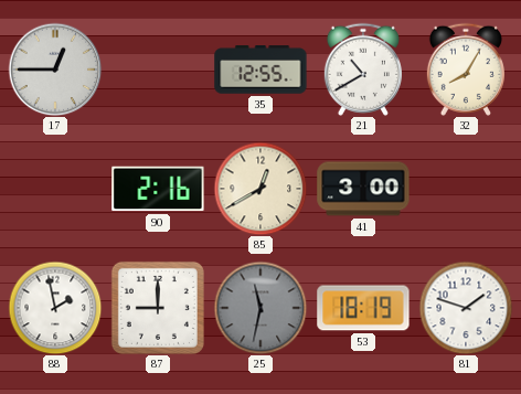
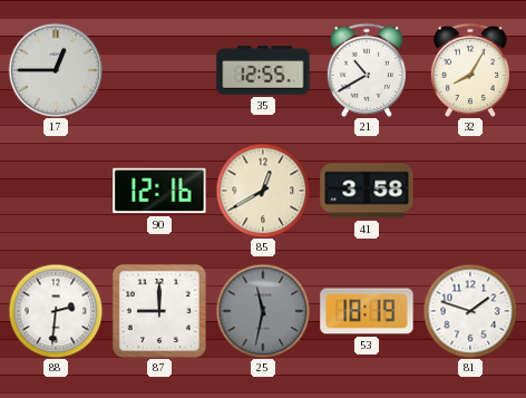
90: 2:16 -> 12:16
41: 3:00 -> 3:58
88: 1:58 -> 2:31
